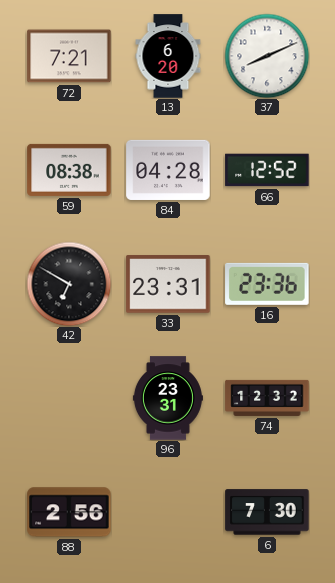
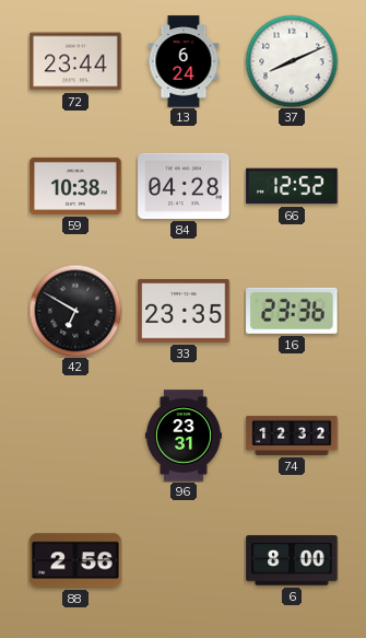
72: 7:21 -> 23:44
13: 6:20 -> 6:24
59: 08:38 -> 10:38
33: 23:31 -> 23:35
6: 7:30 -> 8:00
